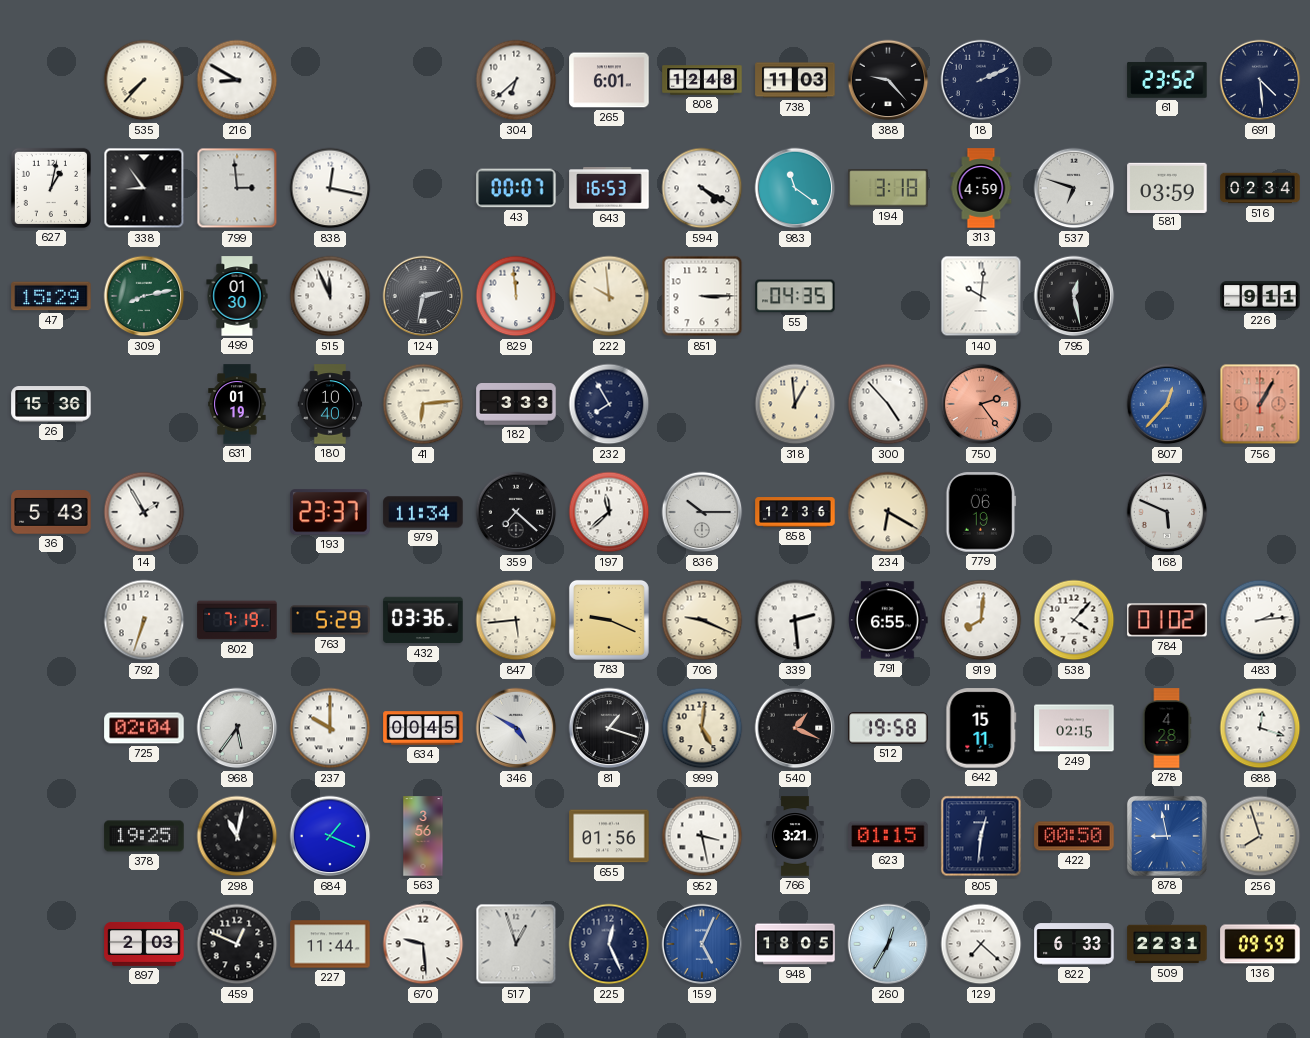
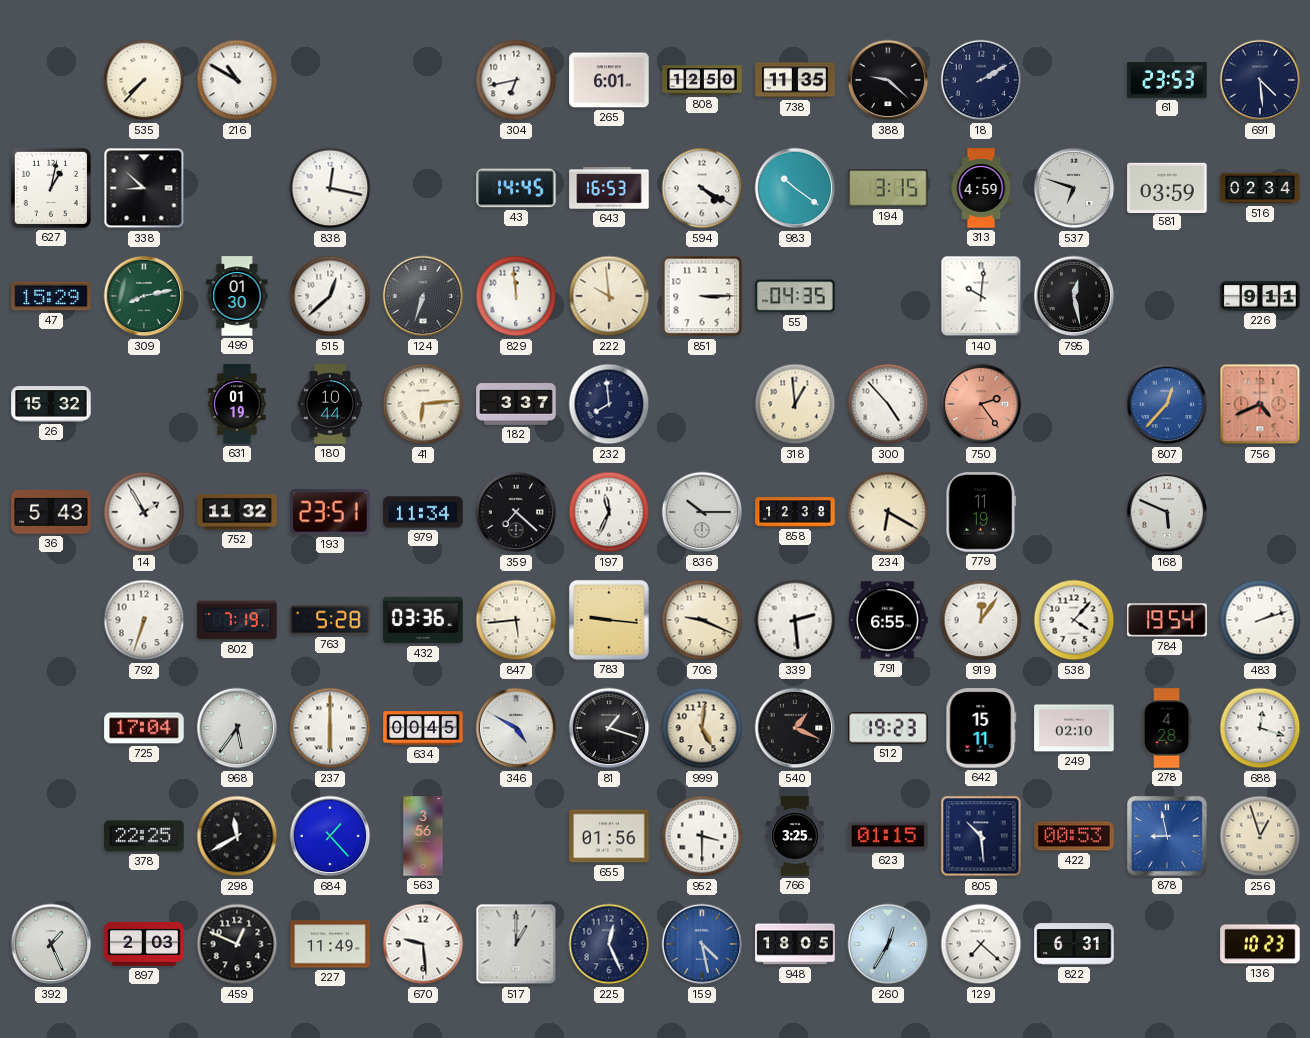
216: 8:50 -> 10:50
304: 6:38 -> 6:43
808: 12:48 -> 12:50
738: 11:03 -> 11:35
388: 9:23 -> 9:22
18: 2:11 -> 2:10
61: 23:52 -> 23:53
338: 8:54 -> 8:52
799: 2:59 -> none
43: 00:07 -> 14:45
983: 11:21 -> 10:21
194: 3:18 -> 3:15
515: 11:56 -> 12:38
124: 2:32 -> 6:33
26: 15:36 -> 15:32
180: 10:40 -> 10:44
182: 3:33 -> 3:37
232: 7:55 -> 7:59
756: 1:05 -> 4:41
752: none -> 11:32
193: 23:37 -> 23:51
197: 11:38 -> 11:34
858: 12:36 -> 12:38
779: 06:19 -> 11:19
763: 5:29 -> 5:28
783: 9:19 -> 9:16
919: 8:01 -> 12:06
784: 01:02 -> 19:54
483: 2:14 -> 2:12
725: 02:04 -> 17:04
237: 10:00 -> 6:00
512: 19:58 -> 19:23
249: 02:15 -> 02:10
378: 19:25 -> 22:25
298: 11:02 -> 11:40
684: 1:19 -> 1:23
952: 3:28 -> 3:30
766: 3:21 -> 3:25
805: 12:31 -> 10:29
422: 00:50 -> 00:53
256: 7:57 -> 12:57
392: none -> 1:26
227: 11:44 -> 11:49
517: 12:57 -> 1:00
159: 5:04 -> 4:28
822: 6:33 -> 6:31
509: 22:31 -> none
136: 09:59 -> 10:23
